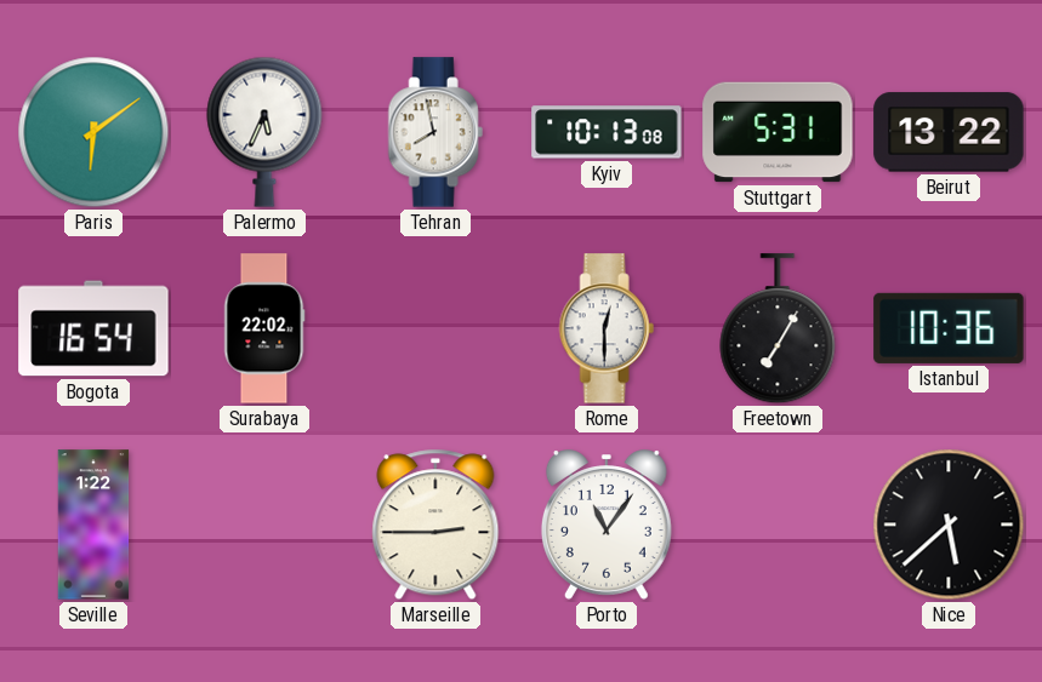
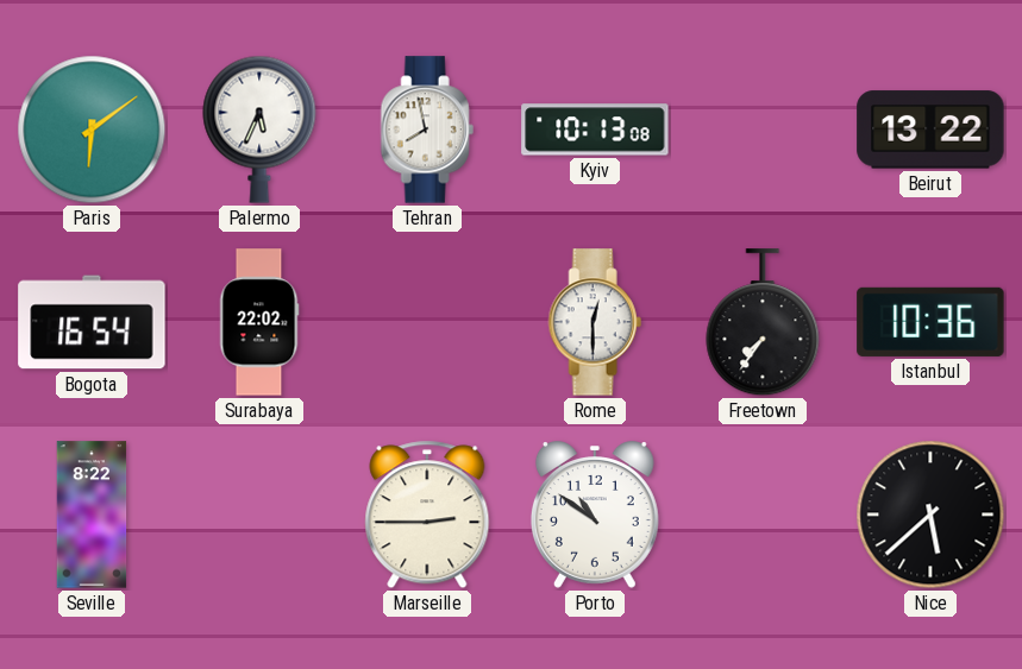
Stuttgart: 5:31 -> none
Freetown: 7:05 -> 7:36
Seville: 1:22 -> 8:22
Porto: 11:06 -> 10:51
